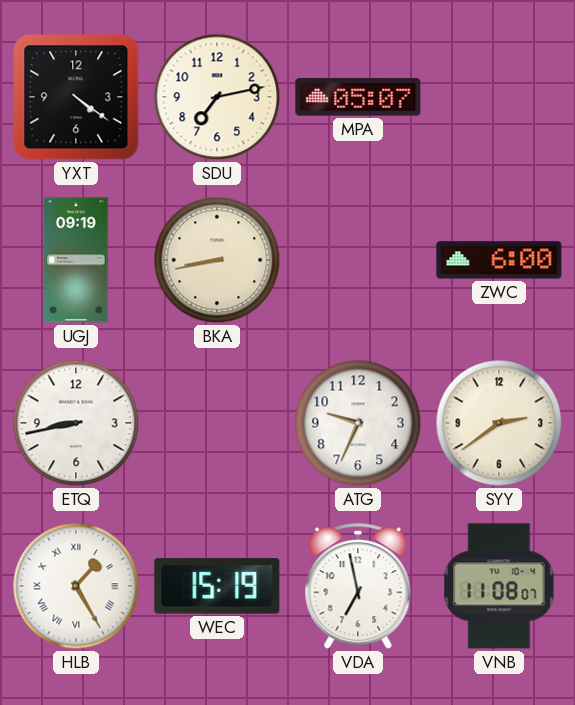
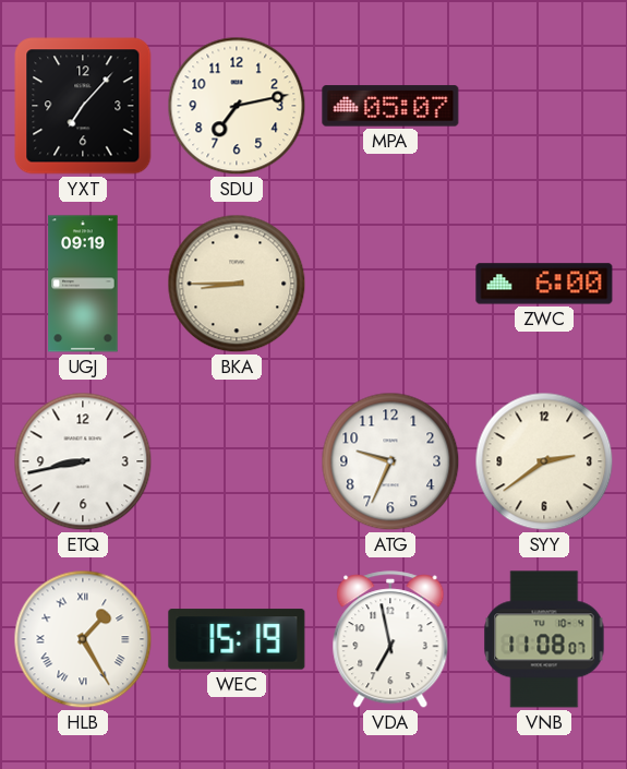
YXT: 4:21 -> 7:07
BKA: 8:43 -> 8:45
